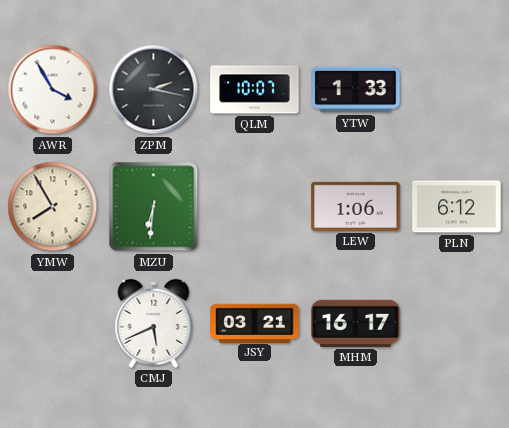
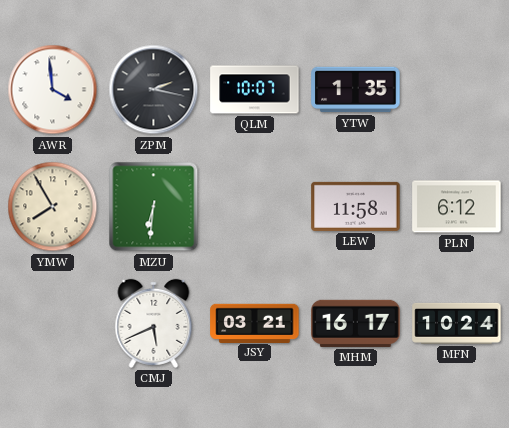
AWR: 3:55 -> 3:59
YTW: 1:33 -> 1:35
LEW: 1:06 -> 11:58
MFN: none -> 10:24
